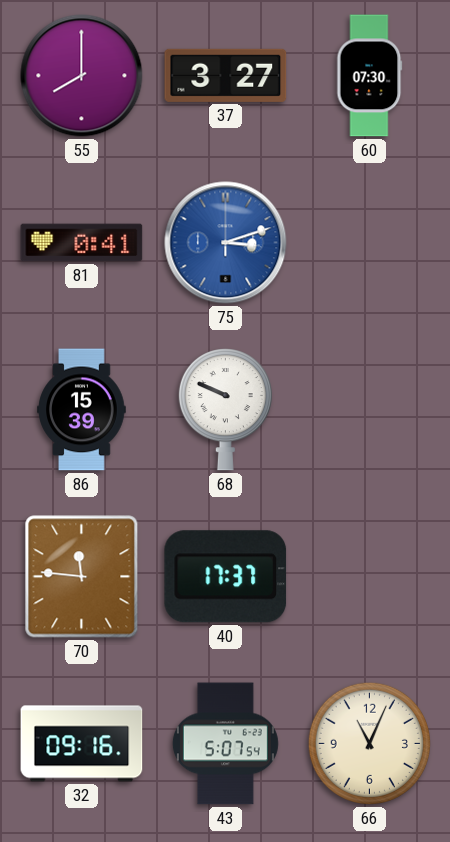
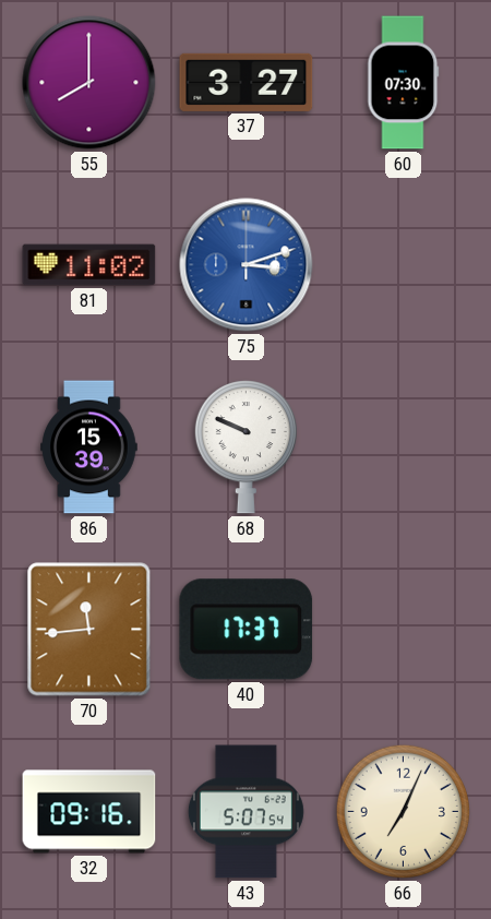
81: 0:41 -> 11:02
70: 11:46 -> 11:44
66: 11:04 -> 7:04
